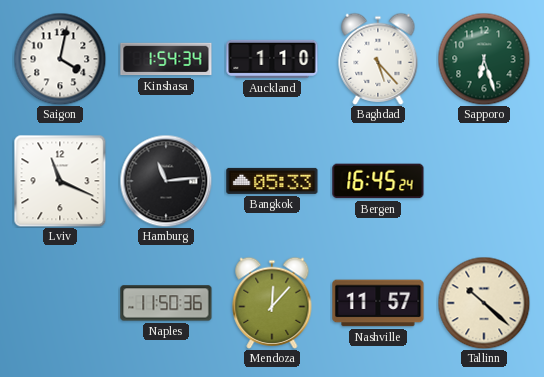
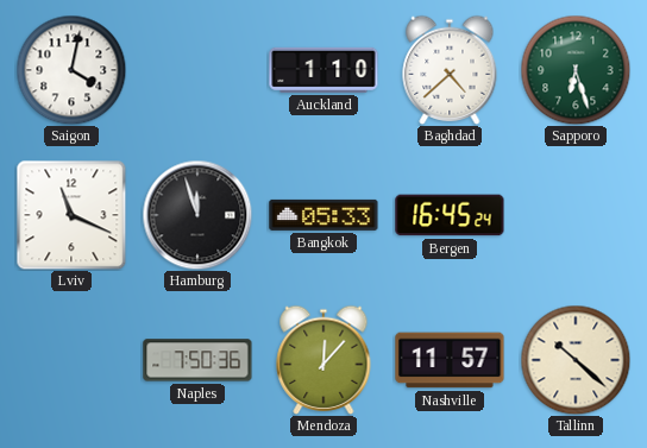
Kinshasa: 1:54 -> none
Baghdad: 5:23 -> 4:38
Hamburg: 11:14 -> 11:57
Naples: 11:50 -> 7:50
